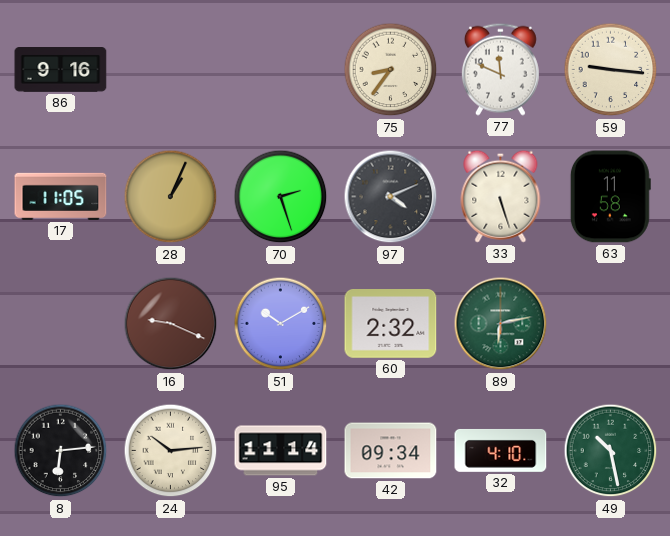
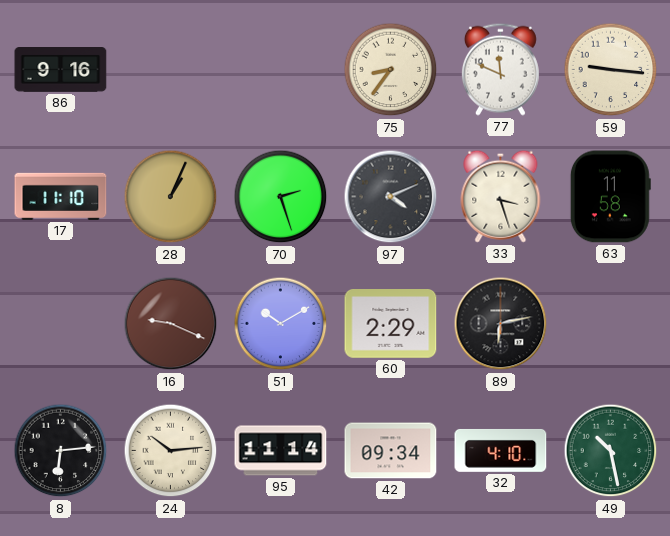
17: 11:05 -> 11:10
33: 5:27 -> 3:27
60: 2:32 -> 2:29
89 dial: green -> black
